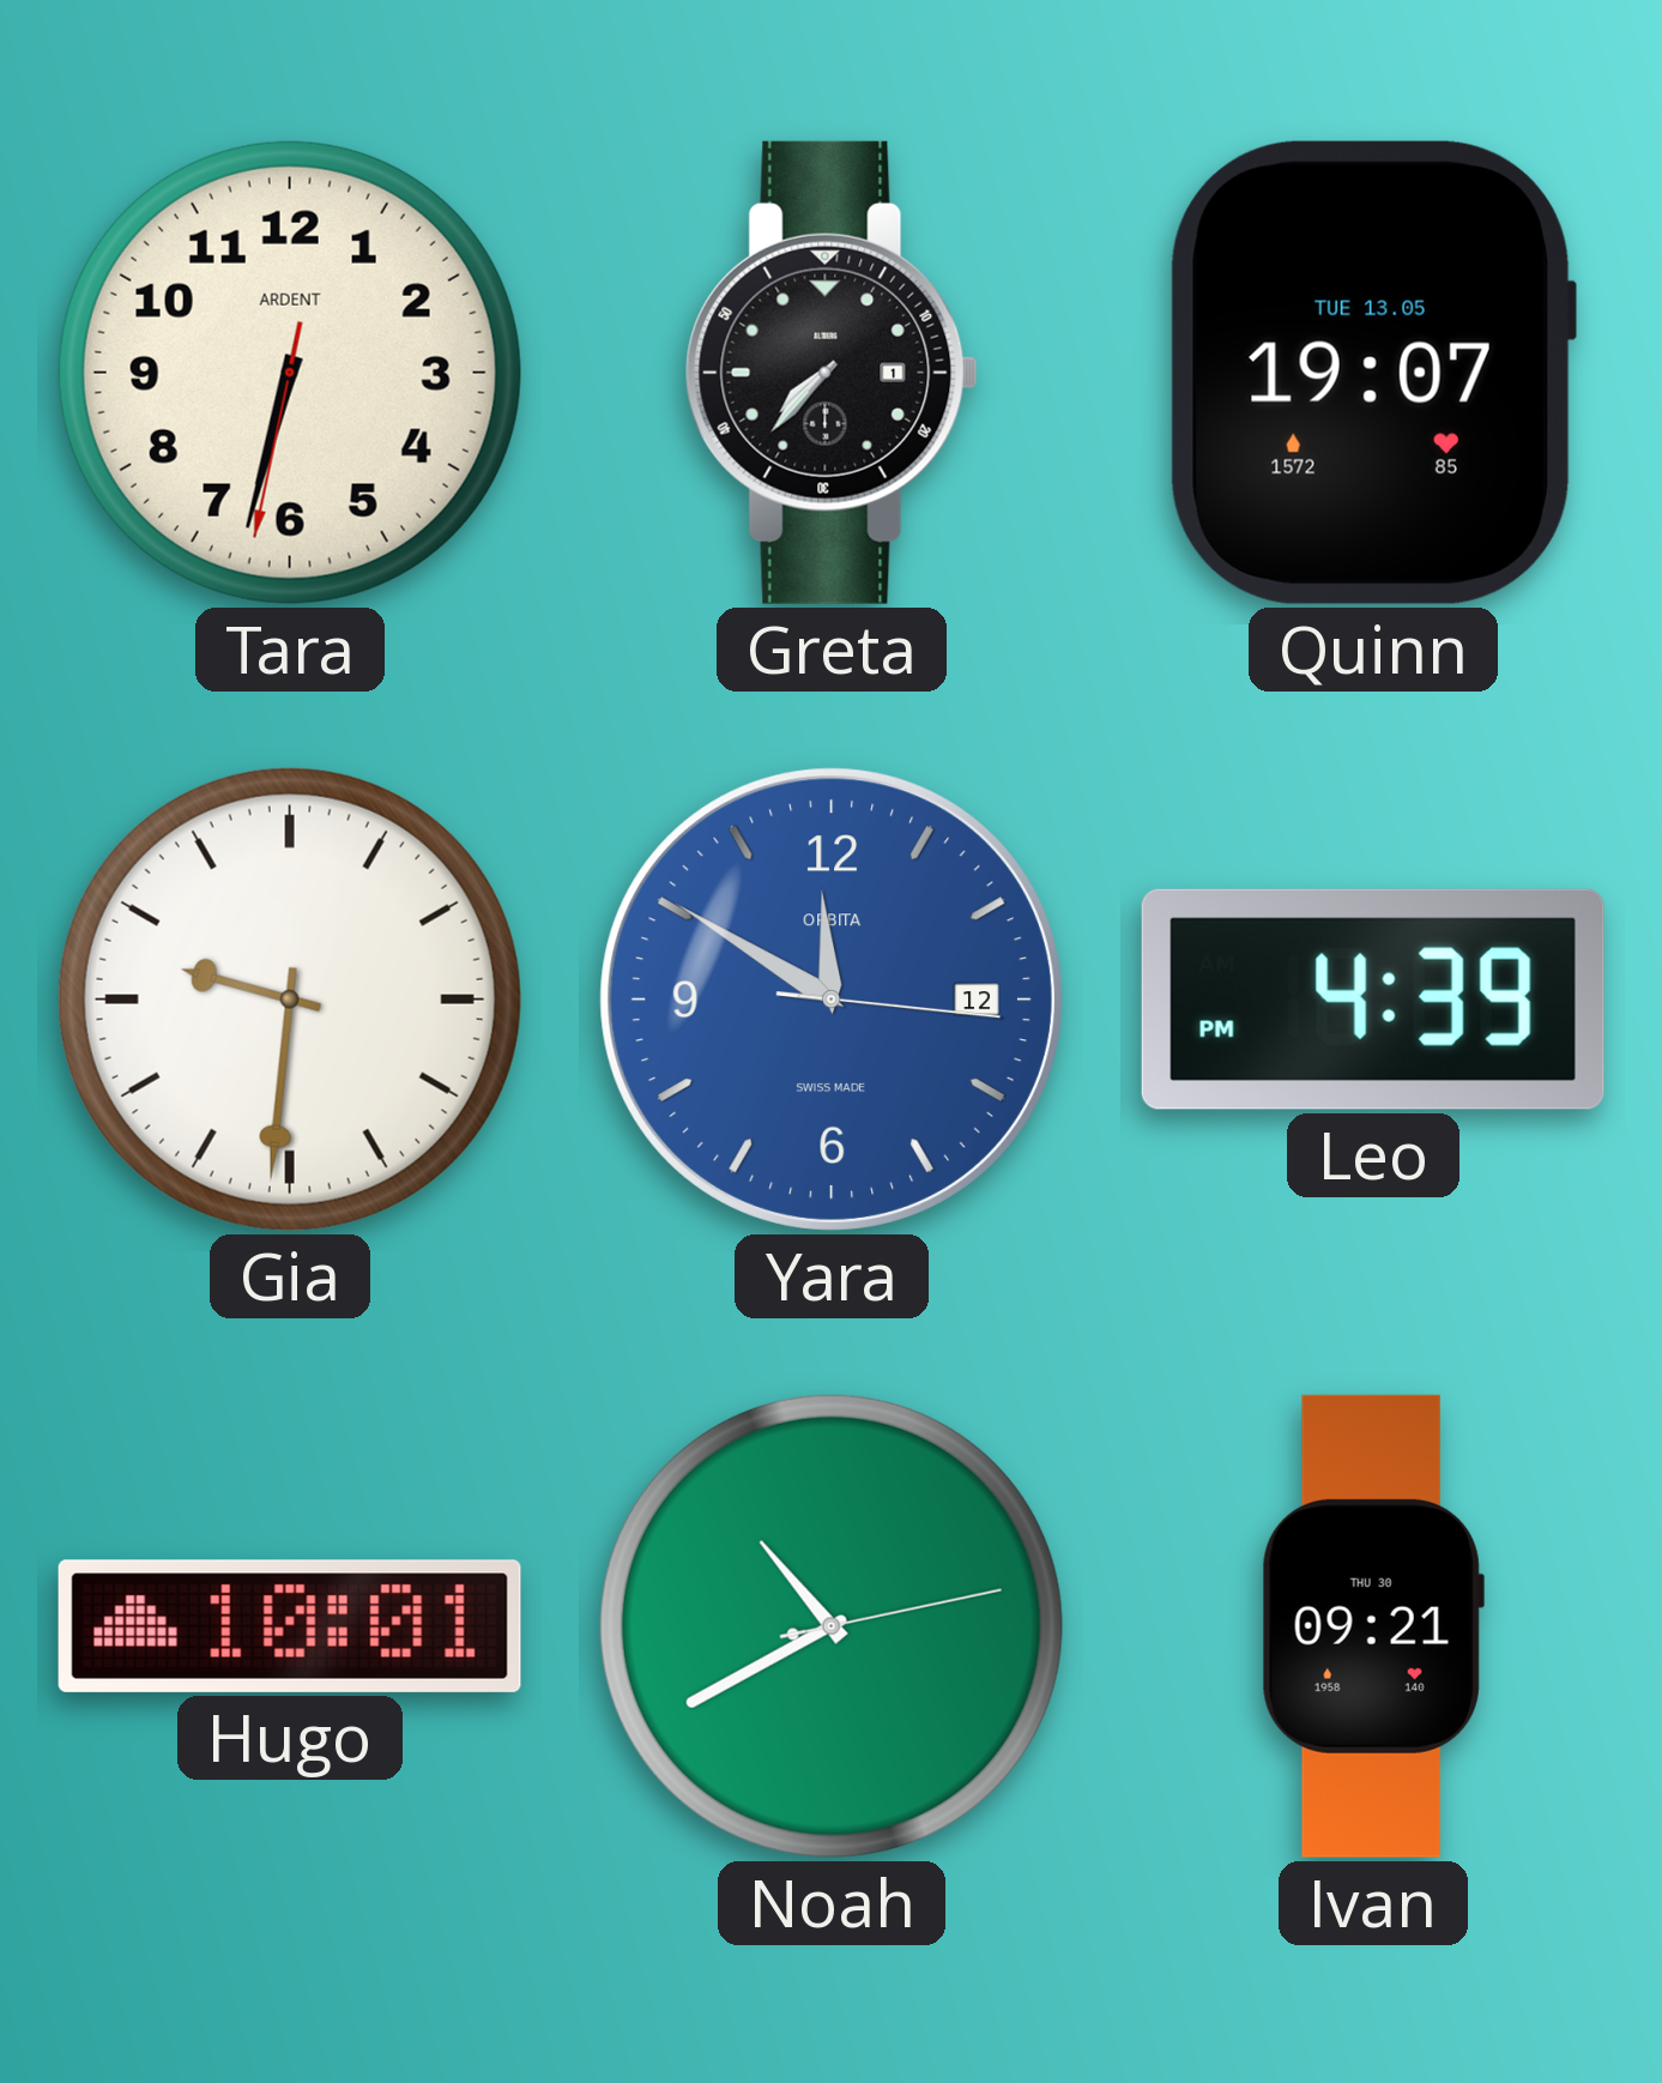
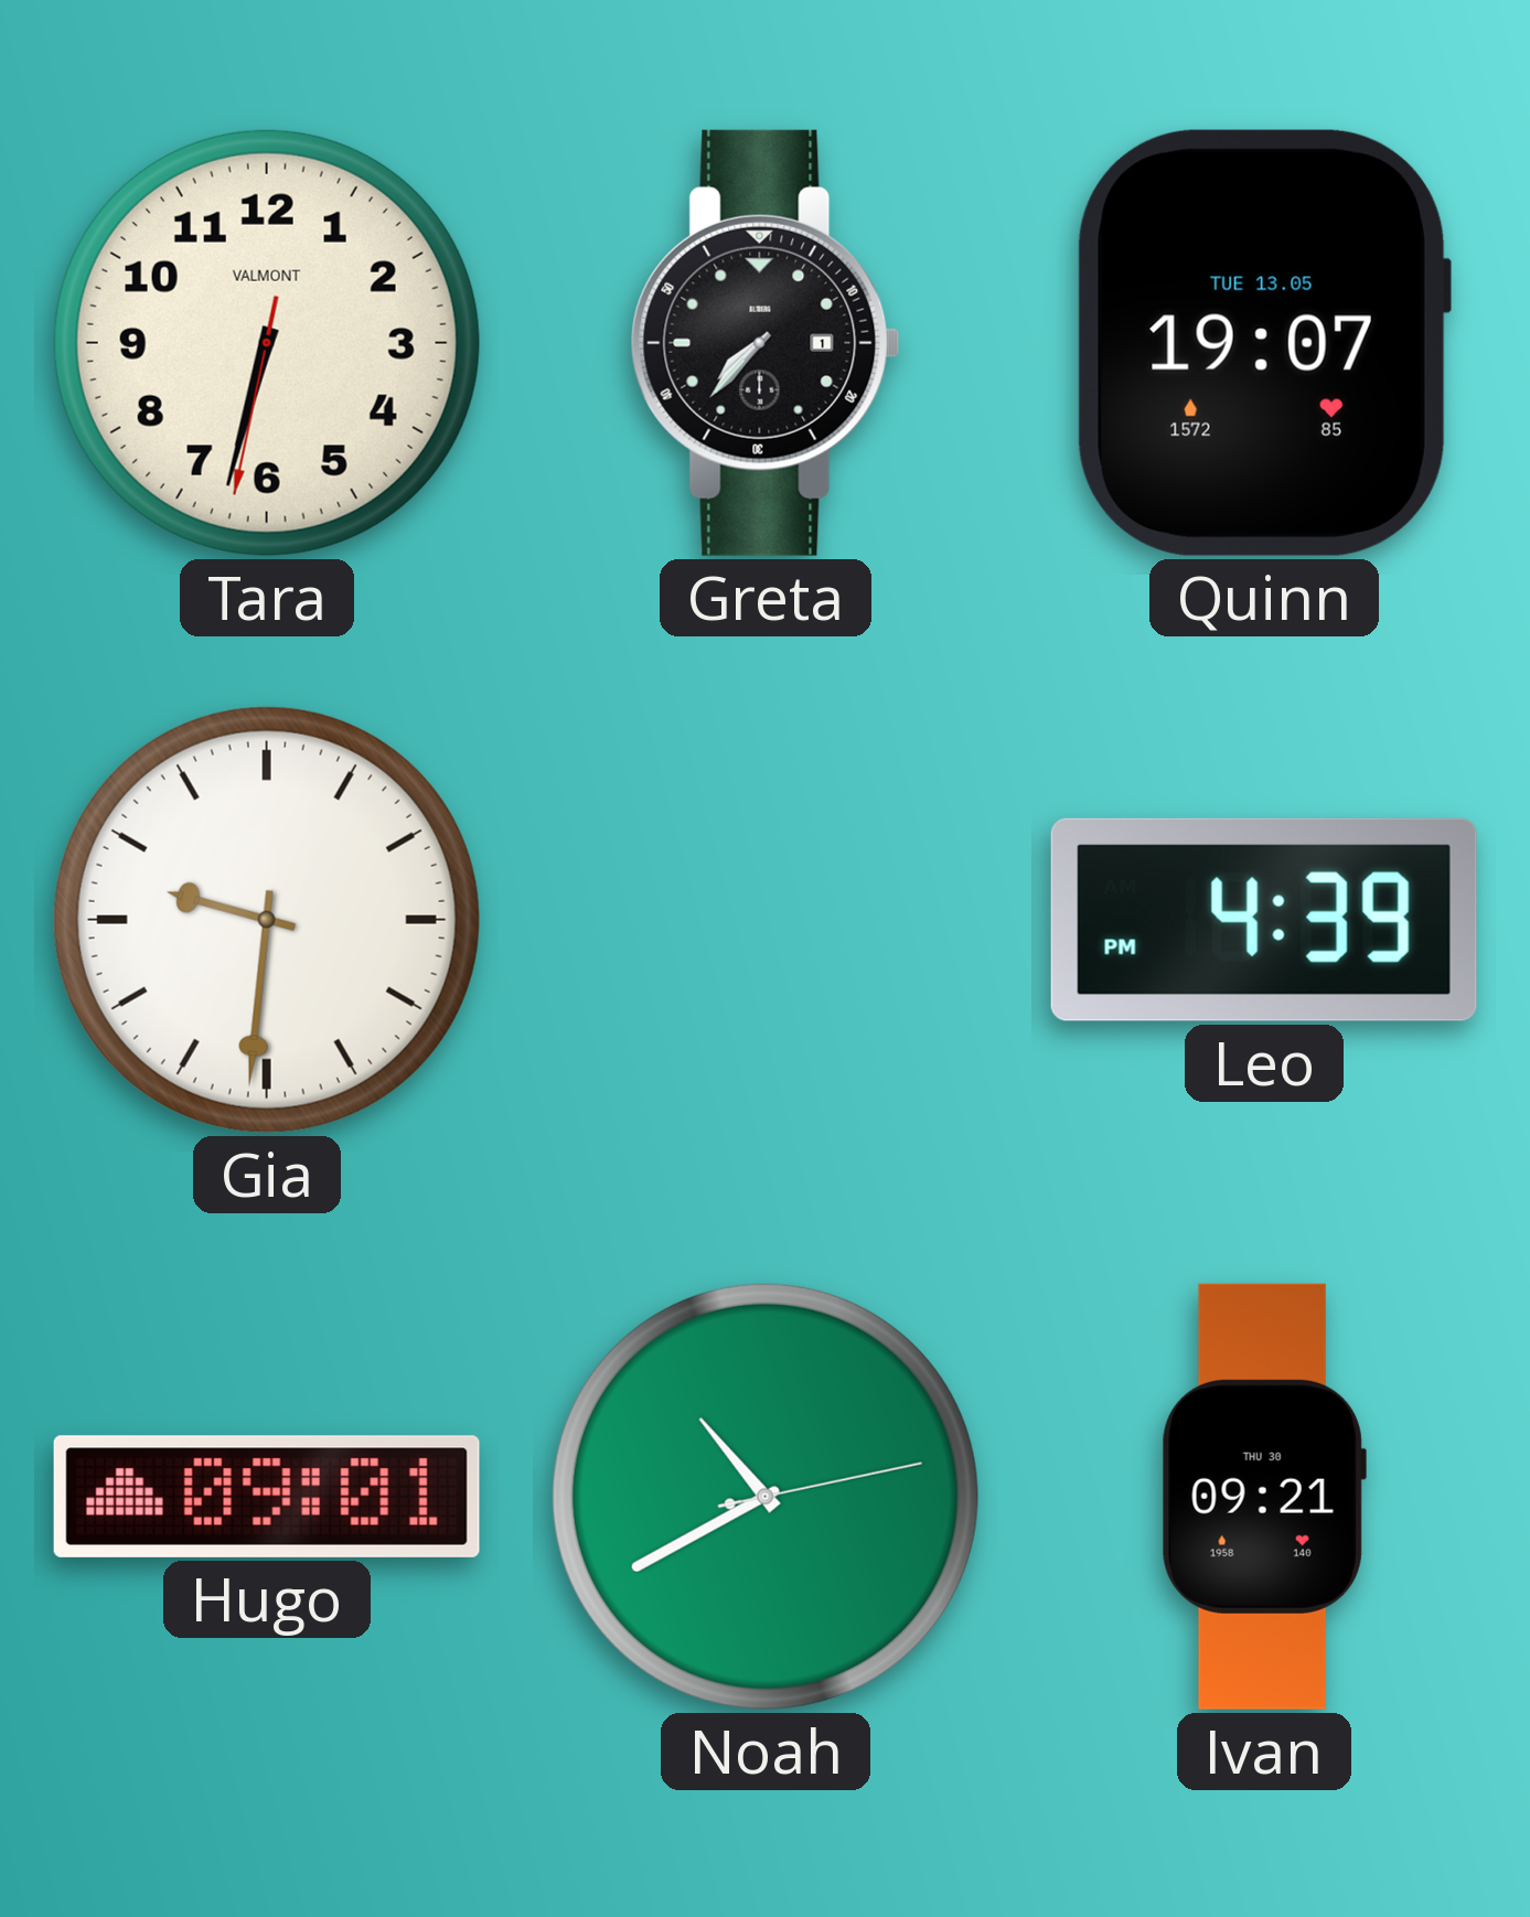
Tara brand: ARDENT -> VALMONT
Yara: 11:50 -> none
Hugo: 10:01 -> 09:01
